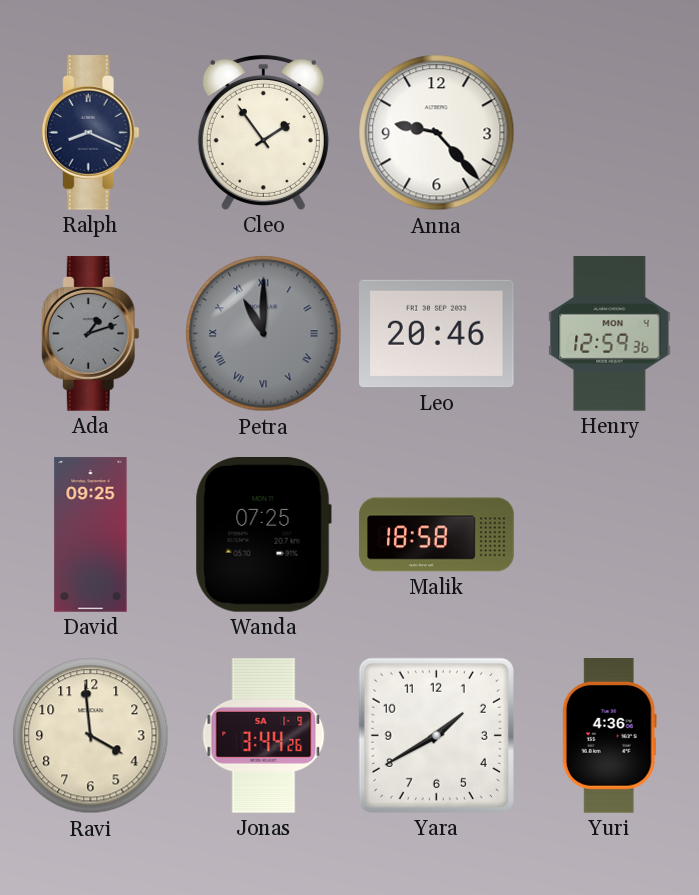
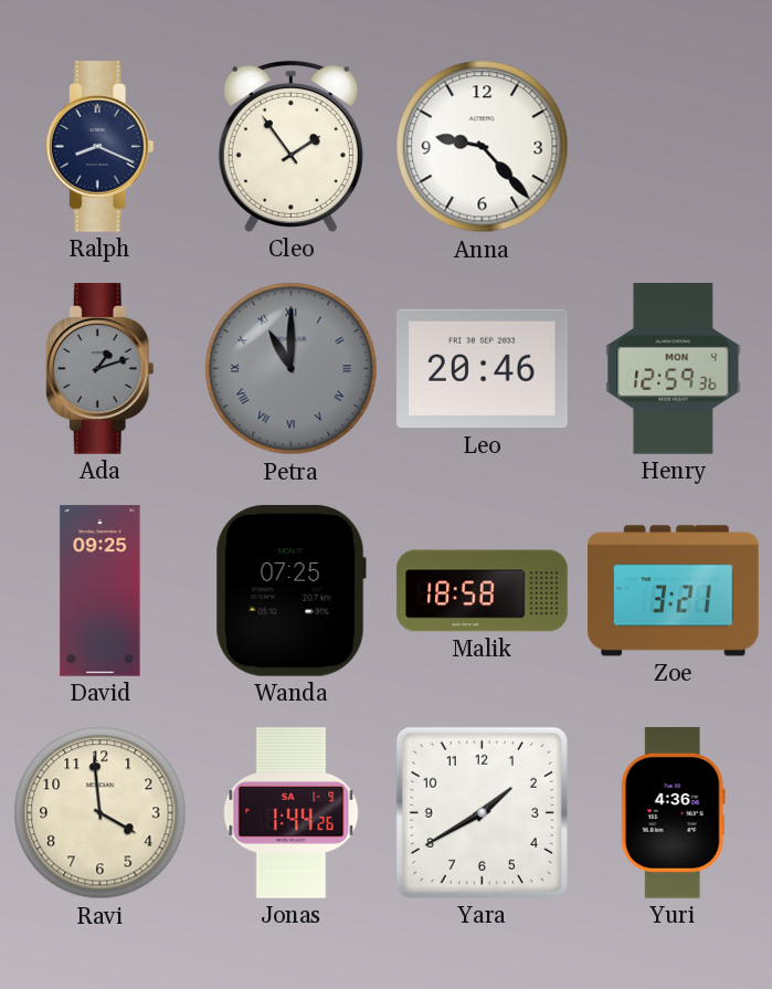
Zoe: none -> 3:21
Jonas: 3:44 -> 1:44
